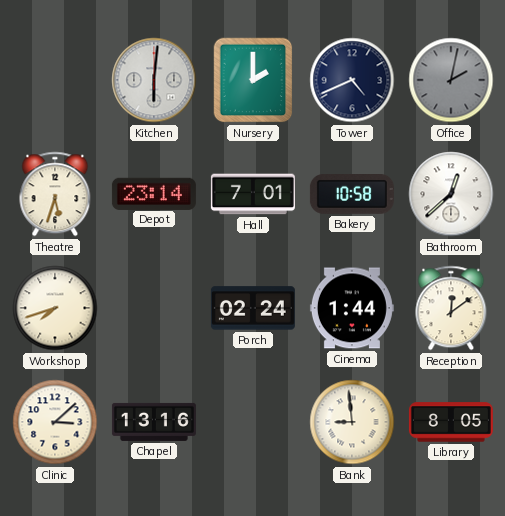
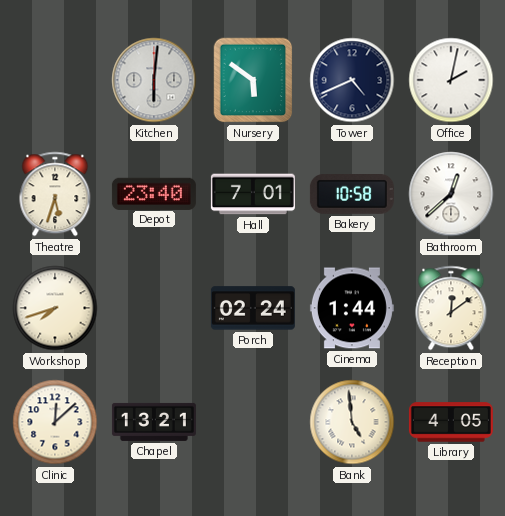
Nursery: 2:00 -> 5:51
Office dial: grey -> white
Depot: 23:14 -> 23:40
Clinic: 3:08 -> 12:08
Chapel: 13:16 -> 13:21
Bank: 8:59 -> 4:59
Library: 8:05 -> 4:05
